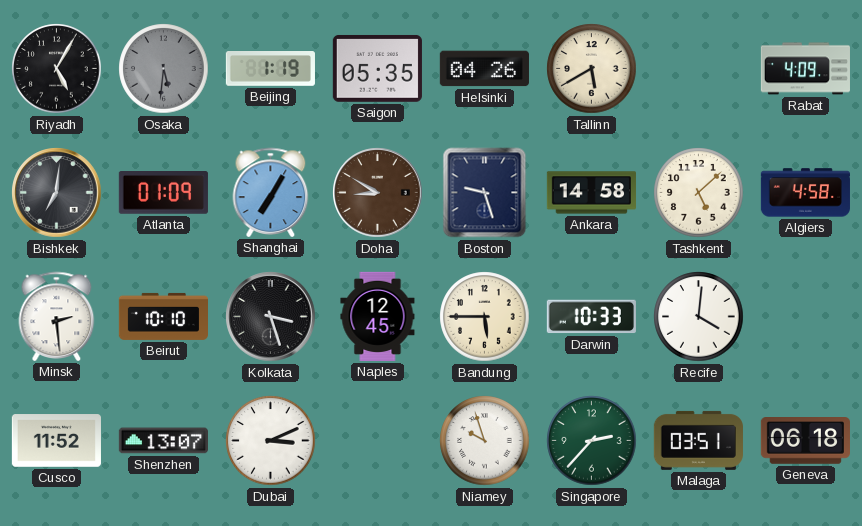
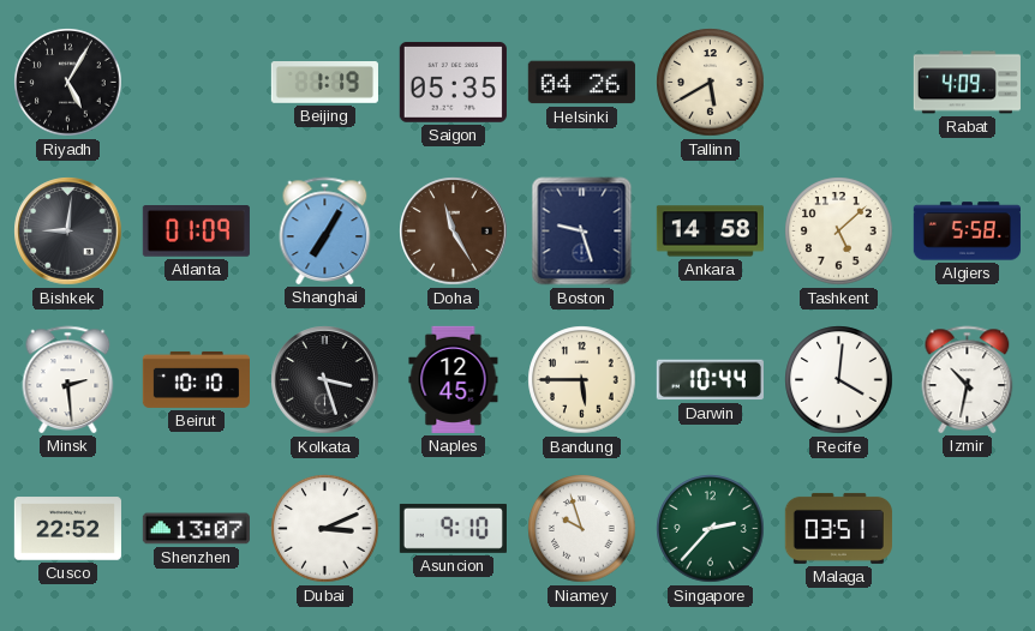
Osaka: 5:31 -> none
Bishkek: 7:01 -> 9:01
Doha: 8:50 -> 11:25
Algiers: 4:58 -> 5:58
Darwin: 10:33 -> 10:44
Izmir: none -> 10:32
Cusco: 11:52 -> 22:52
Asuncion: none -> 9:10
Geneva: 06:18 -> none
